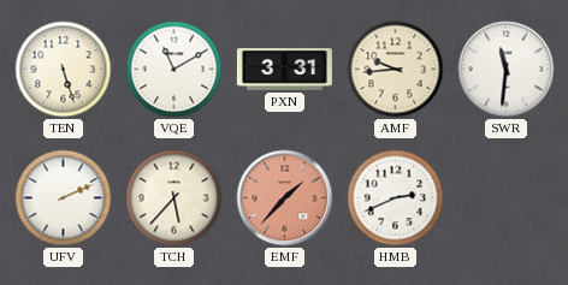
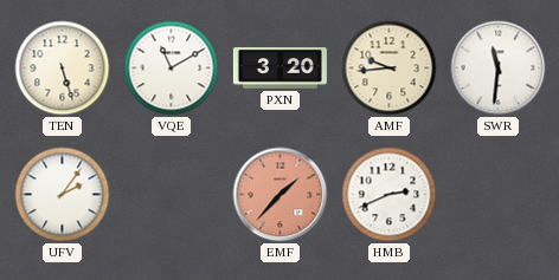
PXN: 3:31 -> 3:20
UFV: 2:11 -> 2:06
TCH: 5:37 -> none
